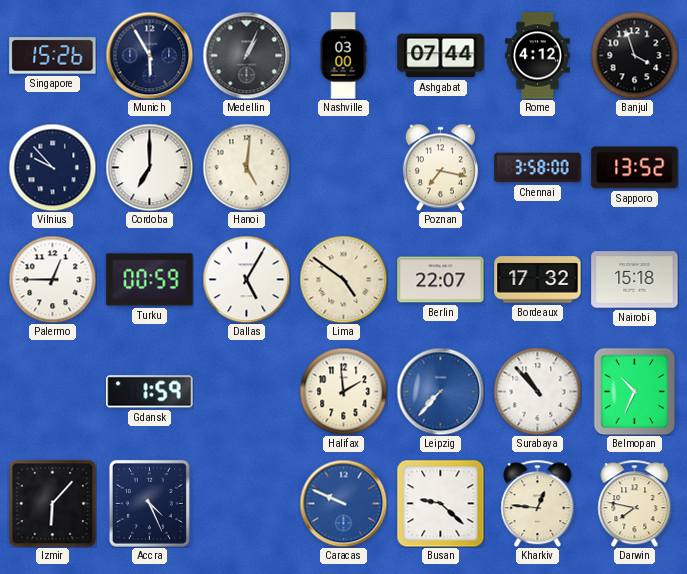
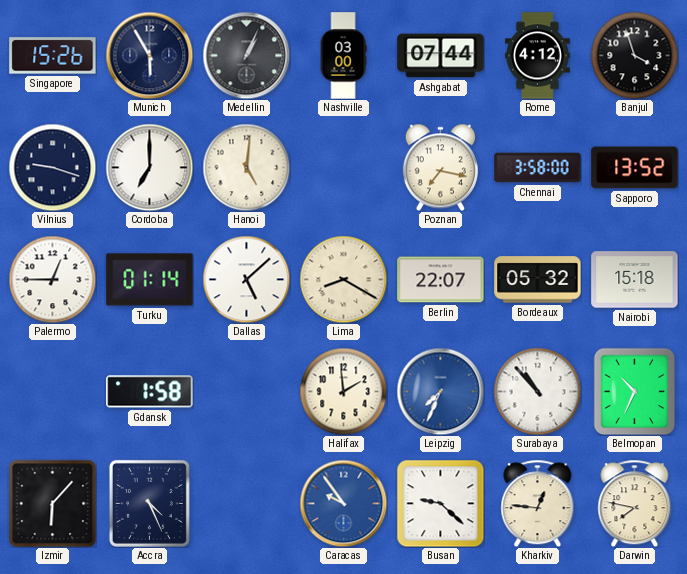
Vilnius: 9:53 -> 9:18
Turku: 00:59 -> 01:14
Dallas: 5:05 -> 5:08
Lima: 4:51 -> 8:20
Bordeaux: 17:32 -> 05:32
Gdansk: 1:59 -> 1:58
Leipzig: 7:37 -> 7:34
Caracas: 9:49 -> 9:54
